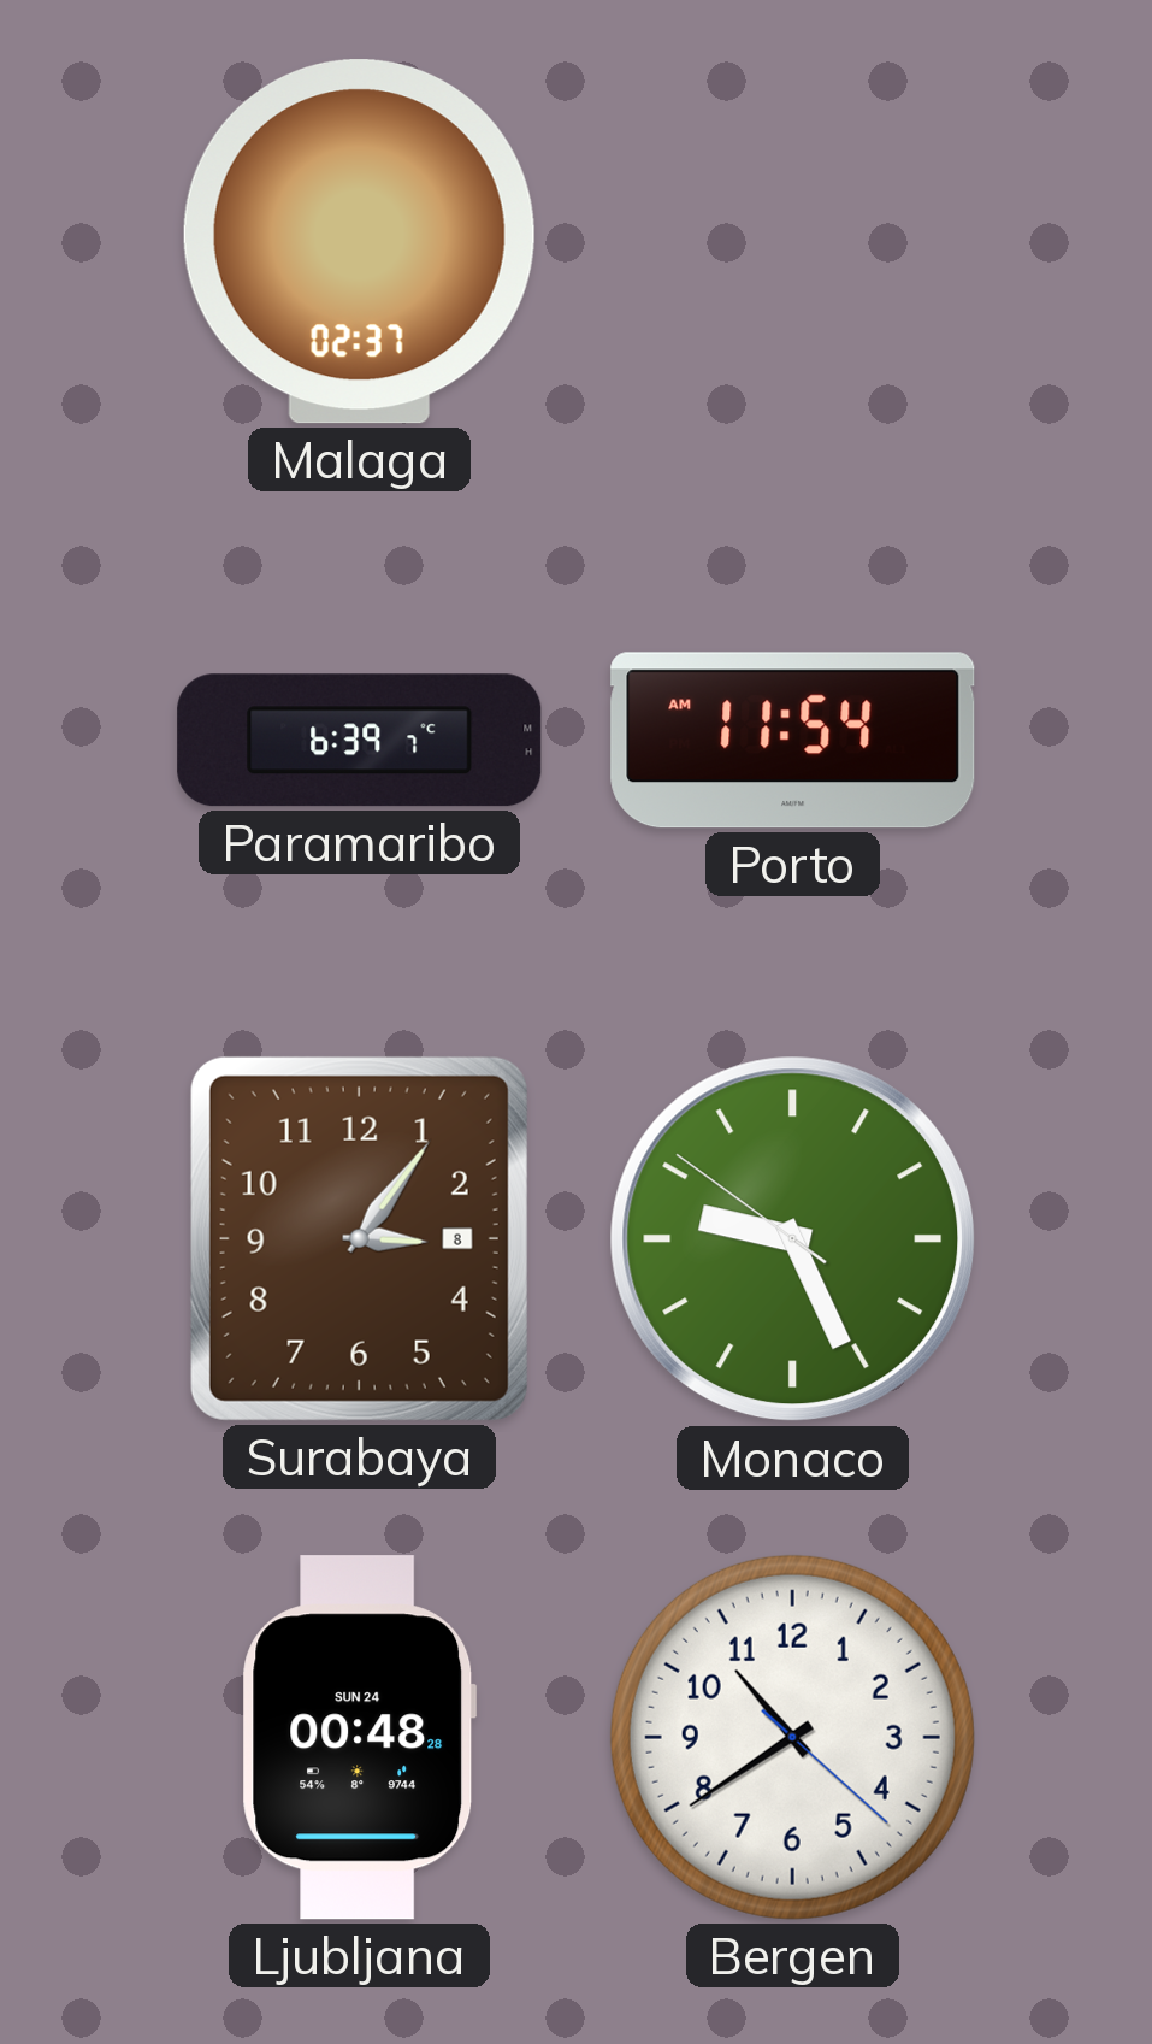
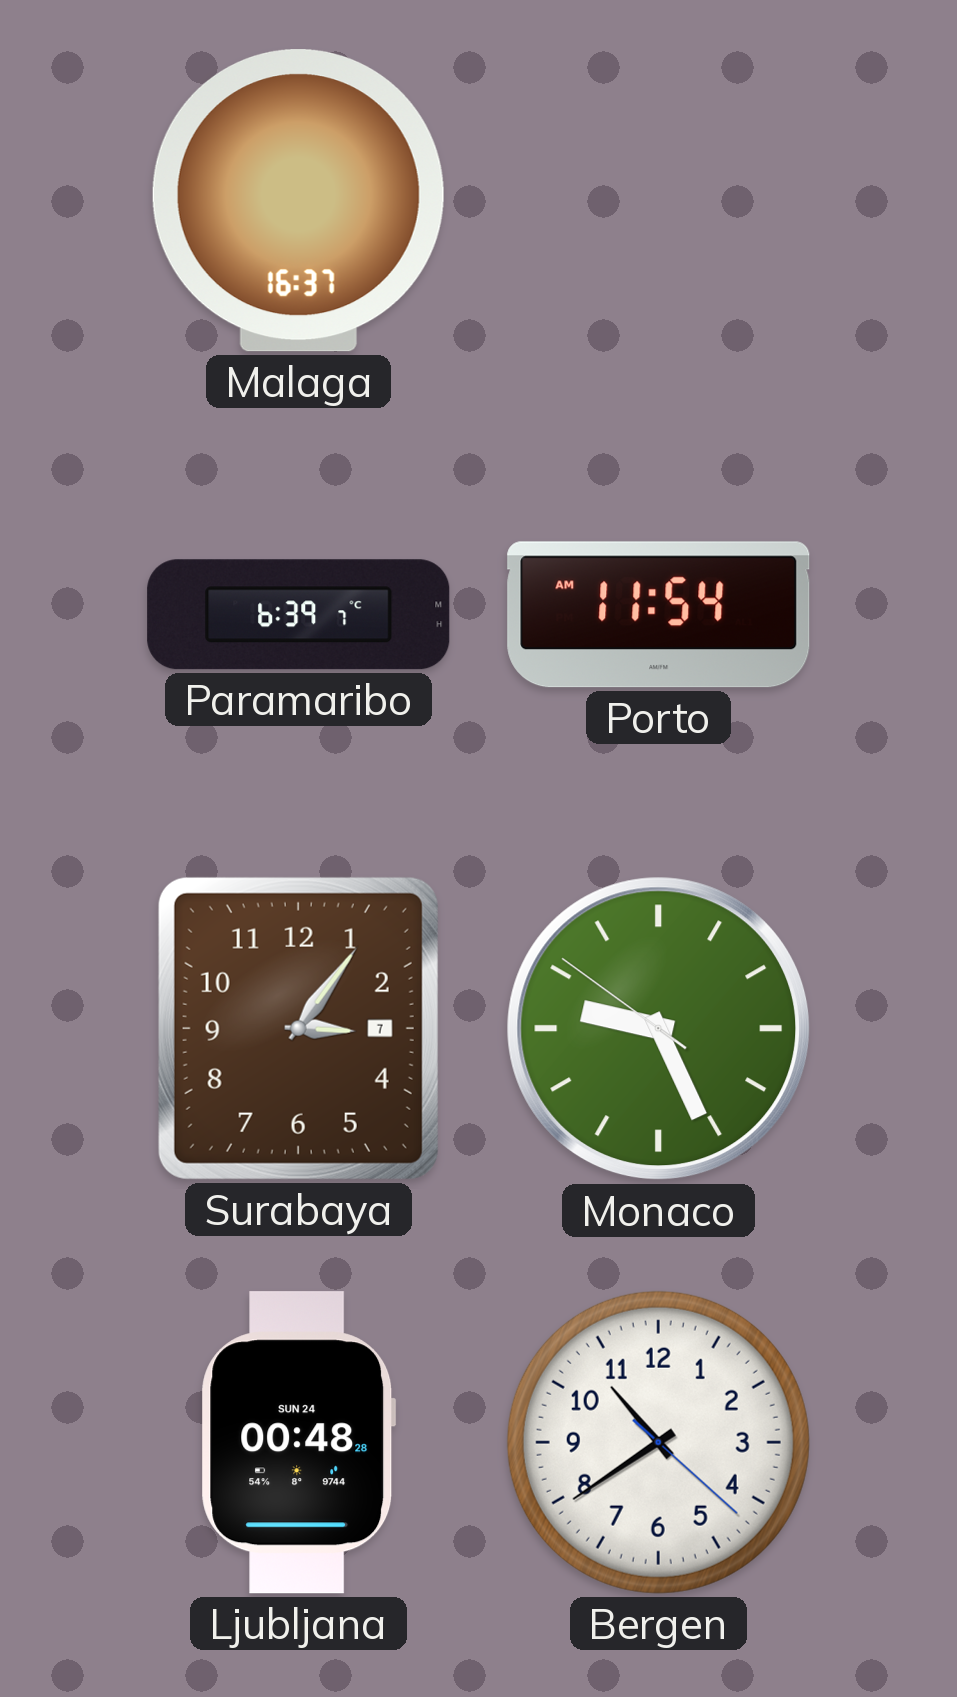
Malaga: 02:37 -> 16:37
Surabaya date: 8 -> 7
